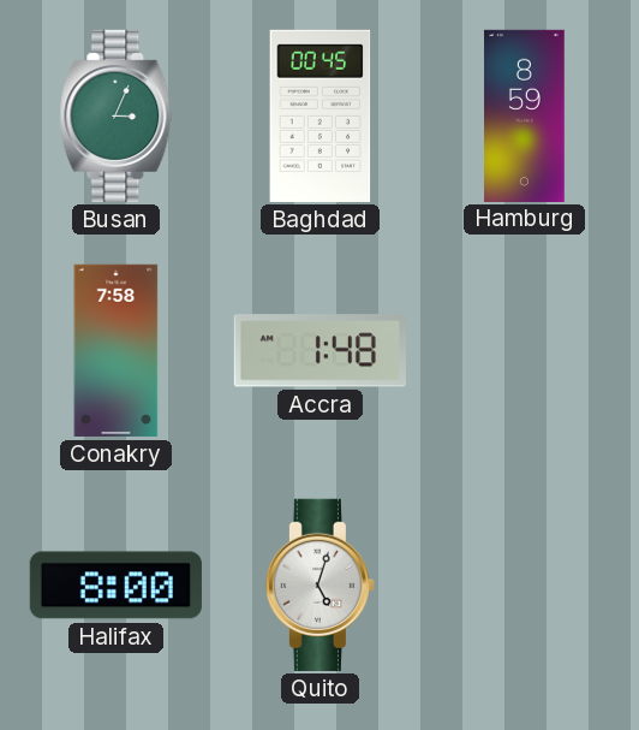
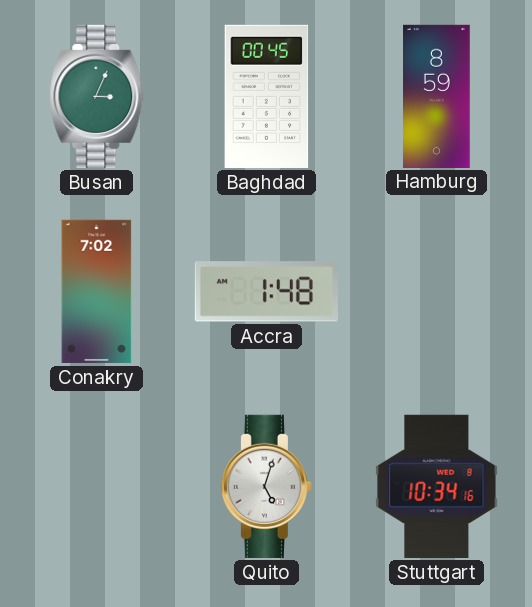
Conakry: 7:58 -> 7:02
Halifax: 8:00 -> none
Stuttgart: none -> 10:34
